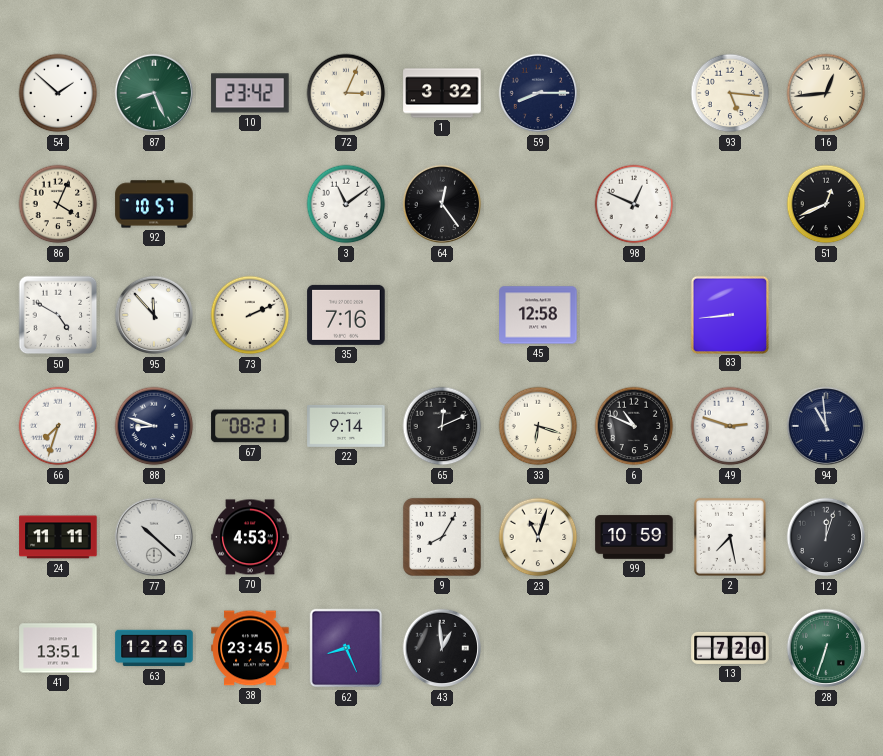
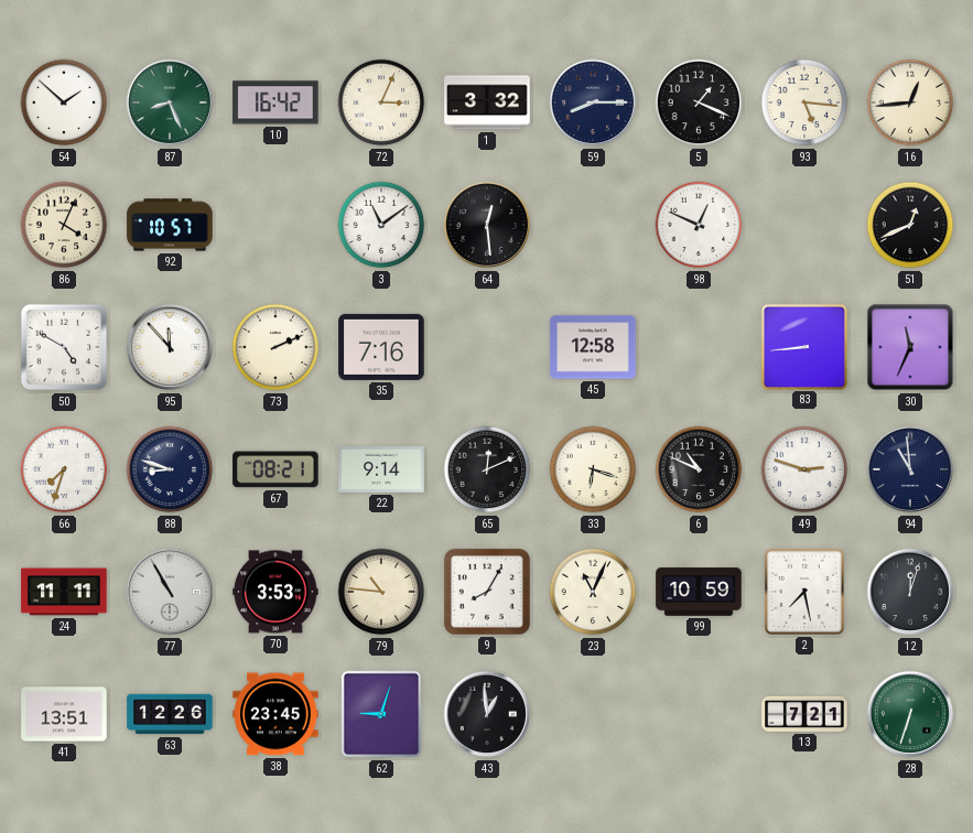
10: 23:42 -> 16:42
5: none -> 1:19
64: 12:24 -> 12:29
30: none -> 11:34
77: 10:22 -> 10:55
70: 4:53 -> 3:53
79: none -> 10:46
23: 11:03 -> 11:04
62: 8:26 -> 9:03
13: 7:20 -> 7:21
